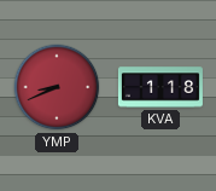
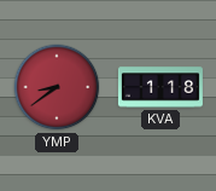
YMP: 8:41 -> 8:39
